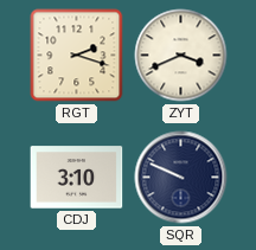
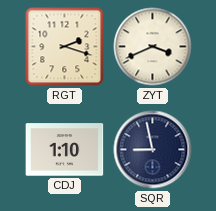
CDJ: 3:10 -> 1:10
SQR: 9:49 -> 8:58
